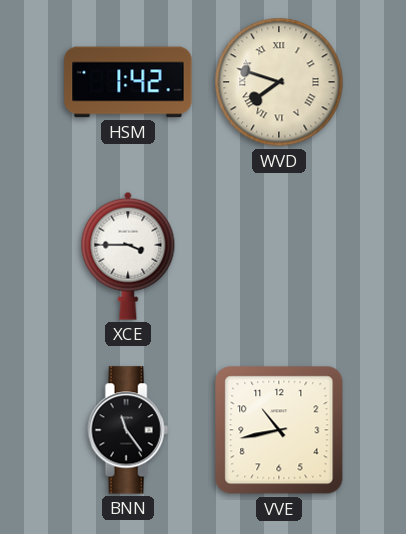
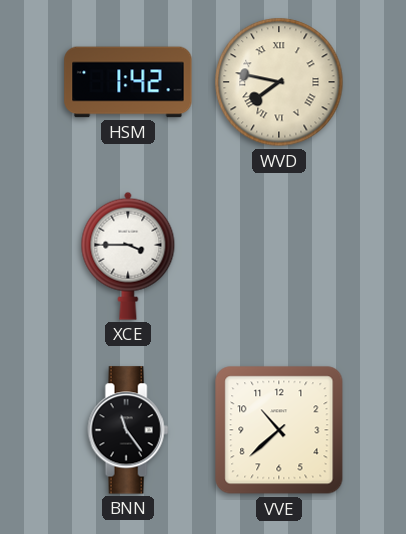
WVD: 7:48 -> 7:47
VVE: 10:43 -> 10:38
